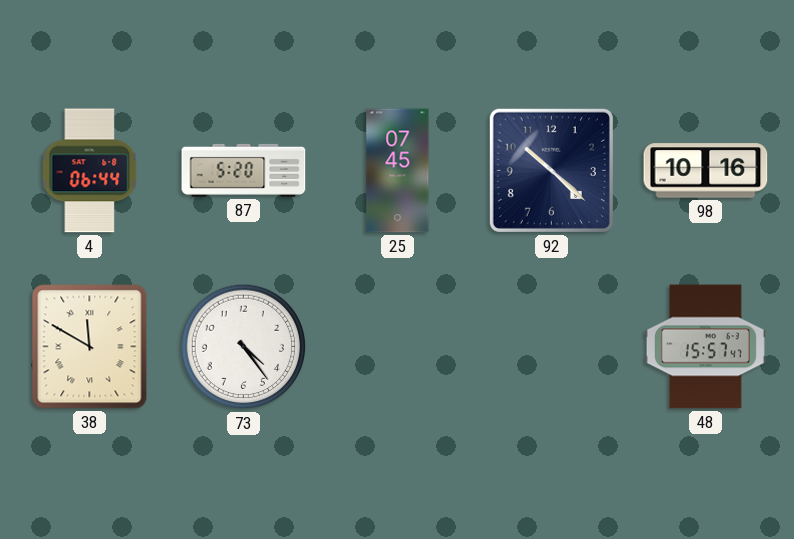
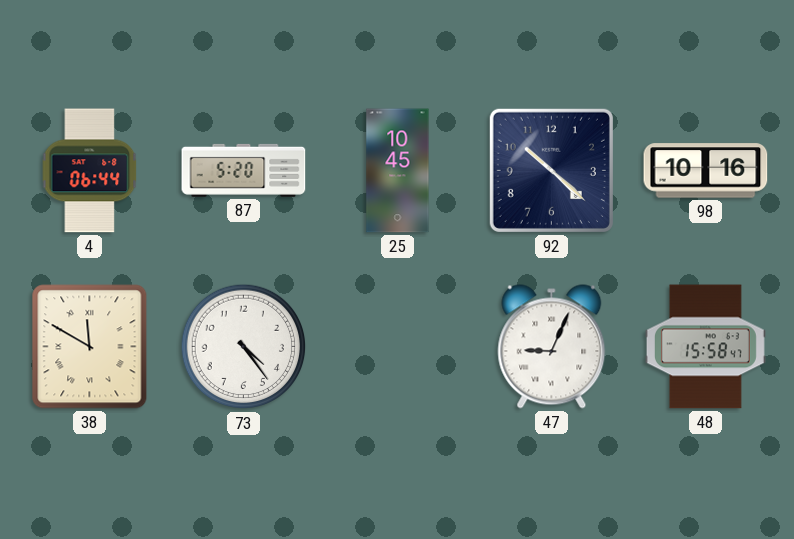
25: 07:45 -> 10:45
47: none -> 9:04
48: 15:57 -> 15:58
